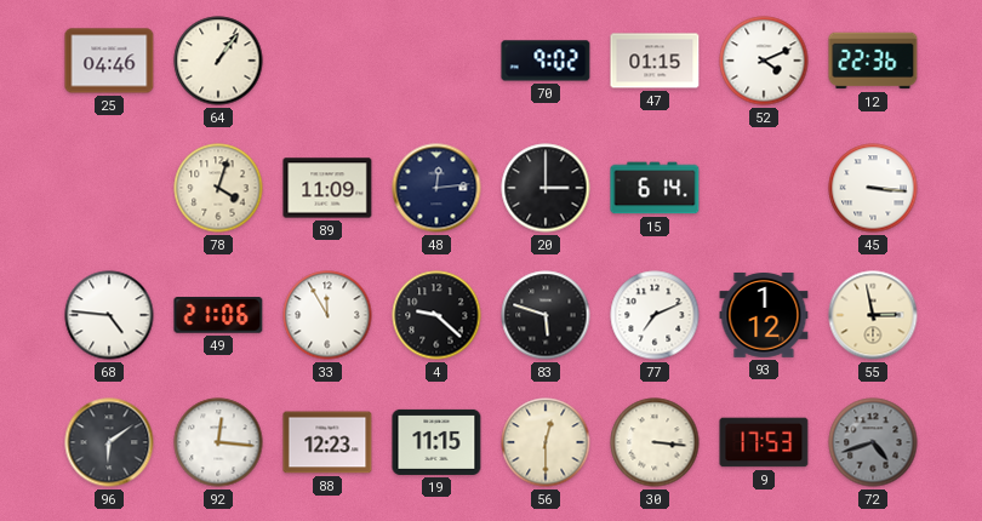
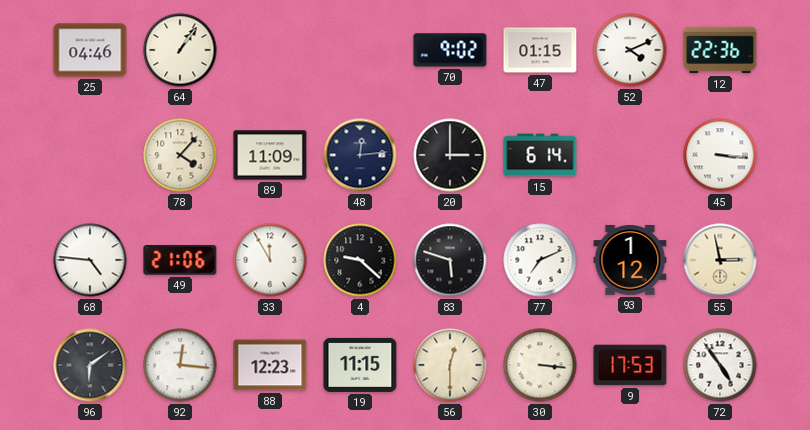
78: 4:03 -> 4:07
72: 4:42 -> 4:54
72 dial: grey -> white
